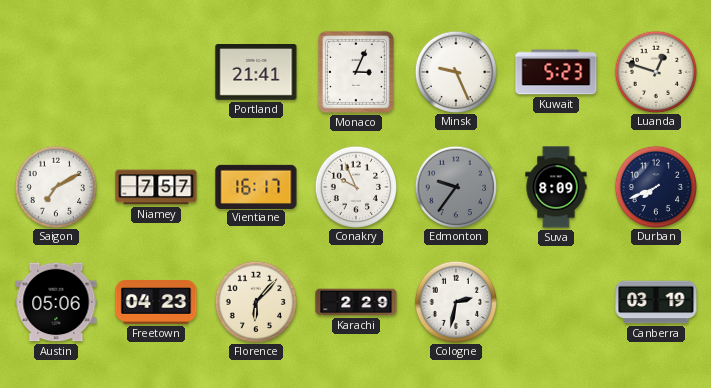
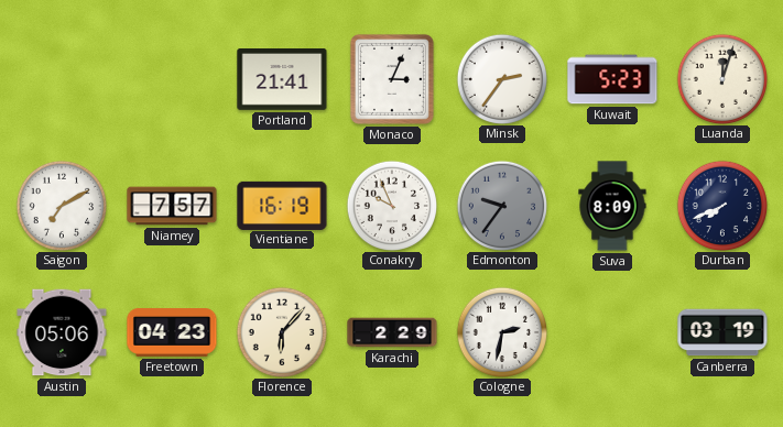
Minsk: 9:26 -> 2:36
Luanda: 12:48 -> 12:03
Vientiane: 16:17 -> 16:19
